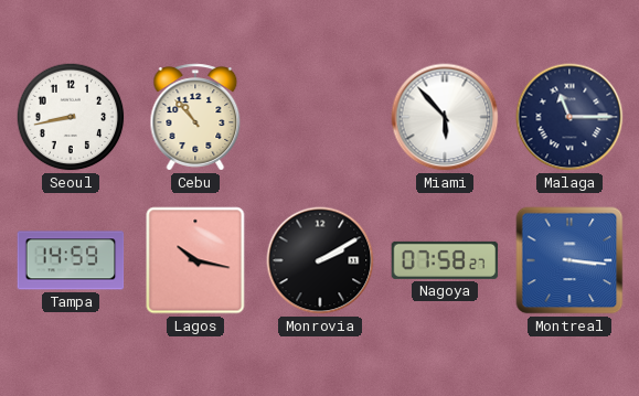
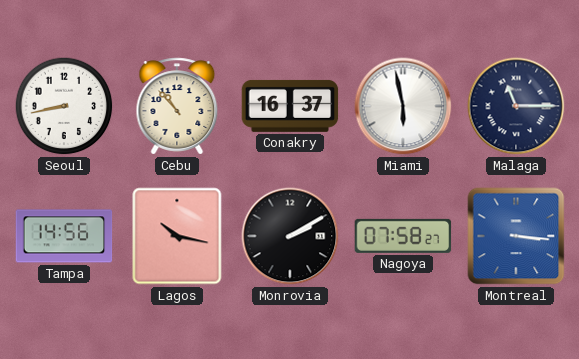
Conakry: none -> 16:37
Miami: 5:53 -> 5:58
Tampa: 14:59 -> 14:56
